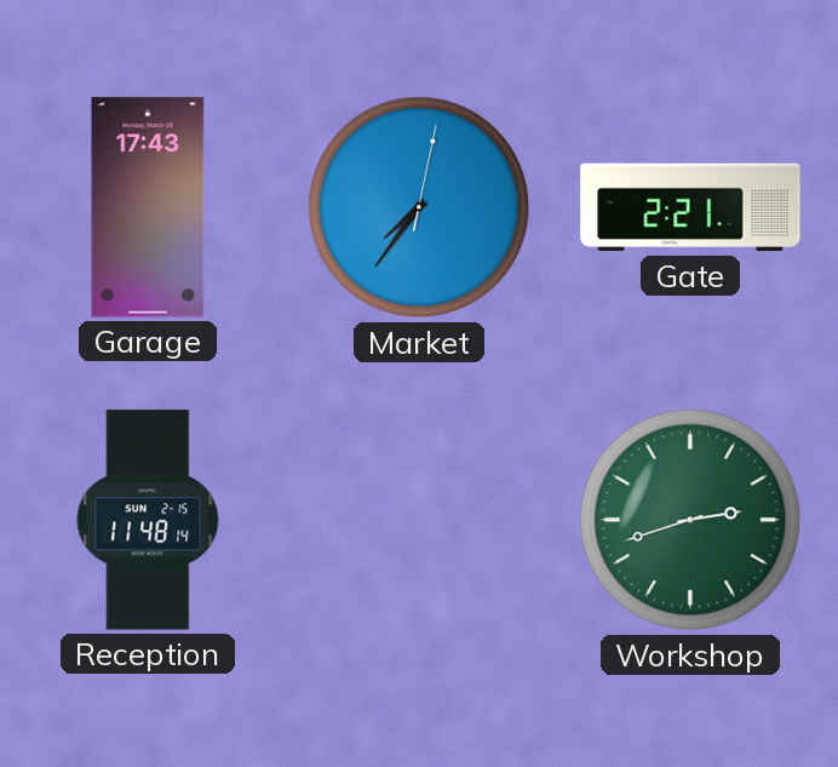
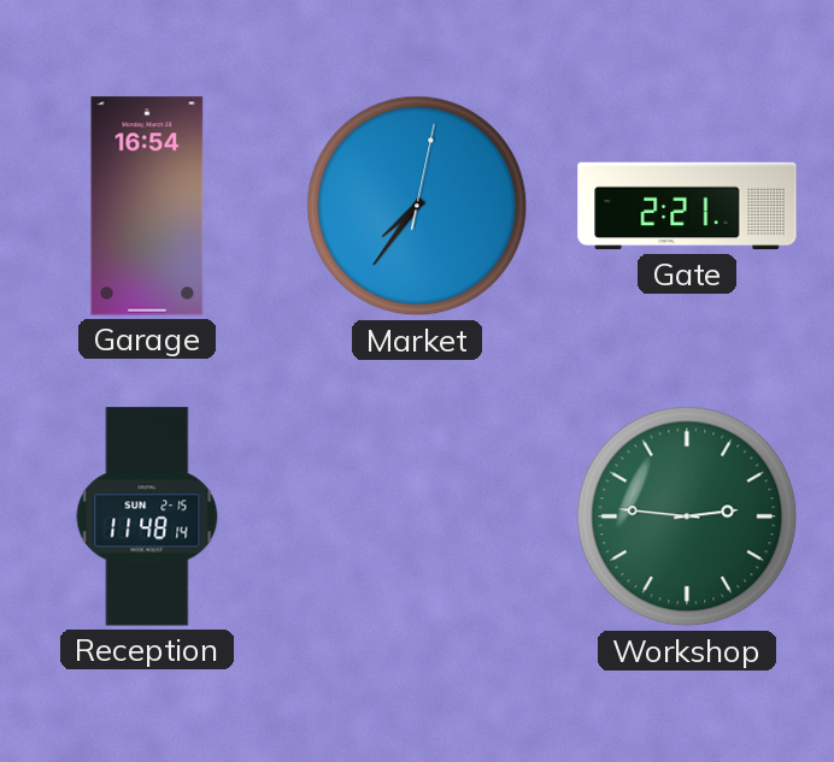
Garage: 17:43 -> 16:54
Workshop: 2:42 -> 2:46
